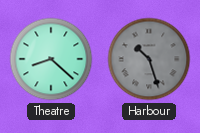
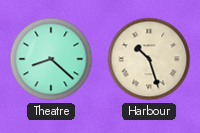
Harbour dial: grey -> cream
